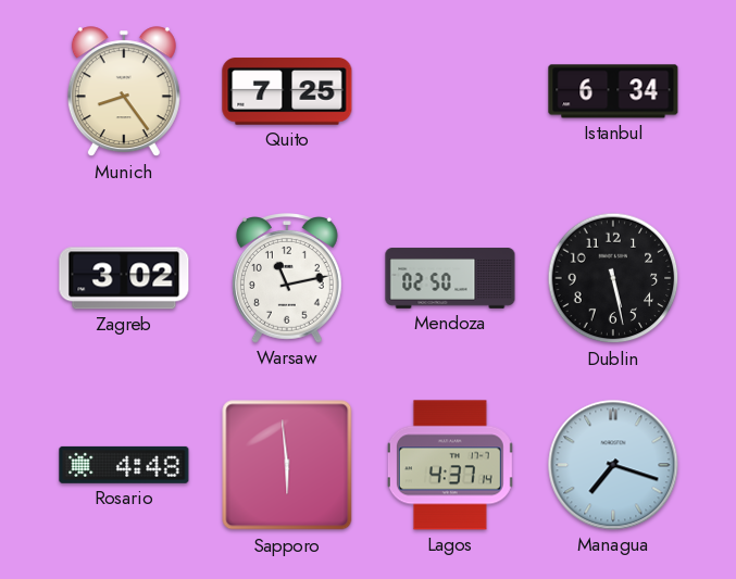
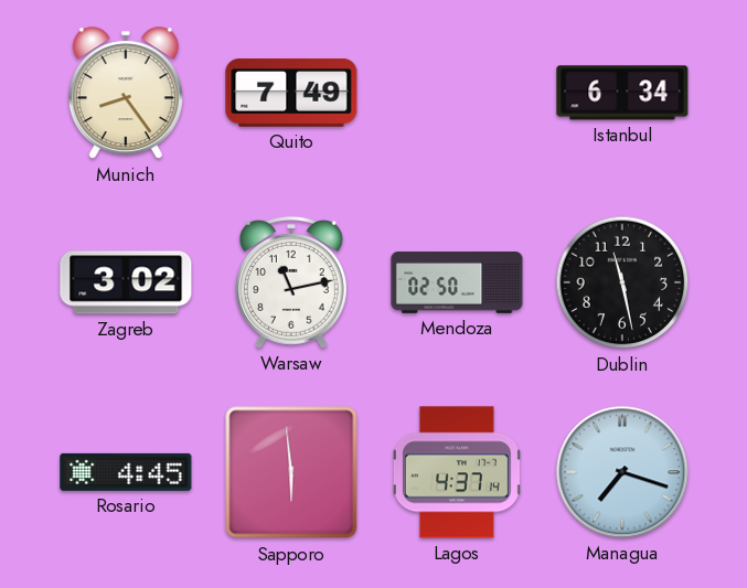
Quito: 7:25 -> 7:49
Dublin: 5:28 -> 11:28
Rosario: 4:48 -> 4:45
